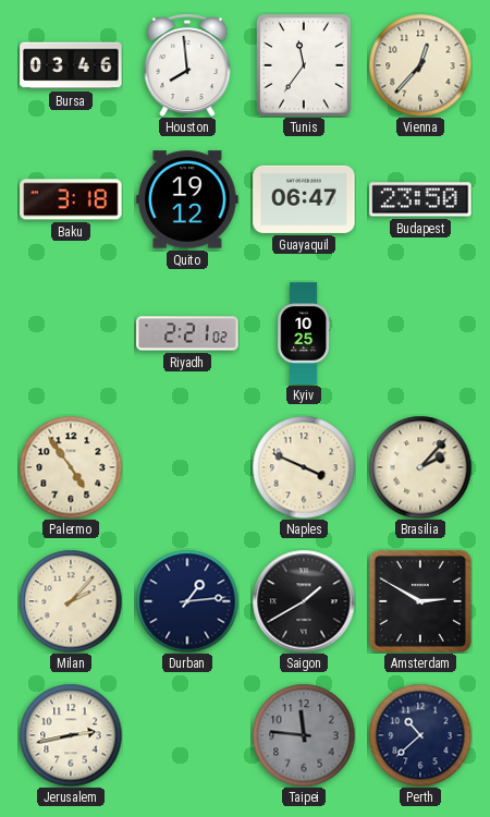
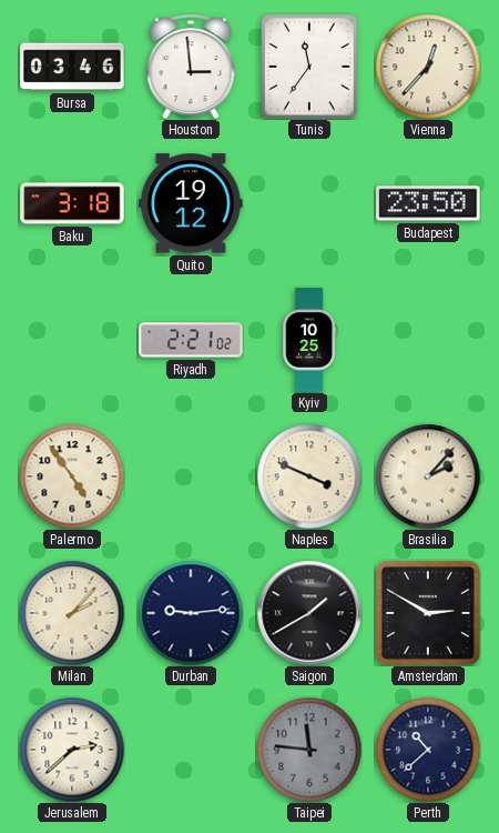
Houston: 7:59 -> 2:59
Guayaquil: 06:47 -> none
Durban: 1:14 -> 9:14
Jerusalem: 2:43 -> 2:38
